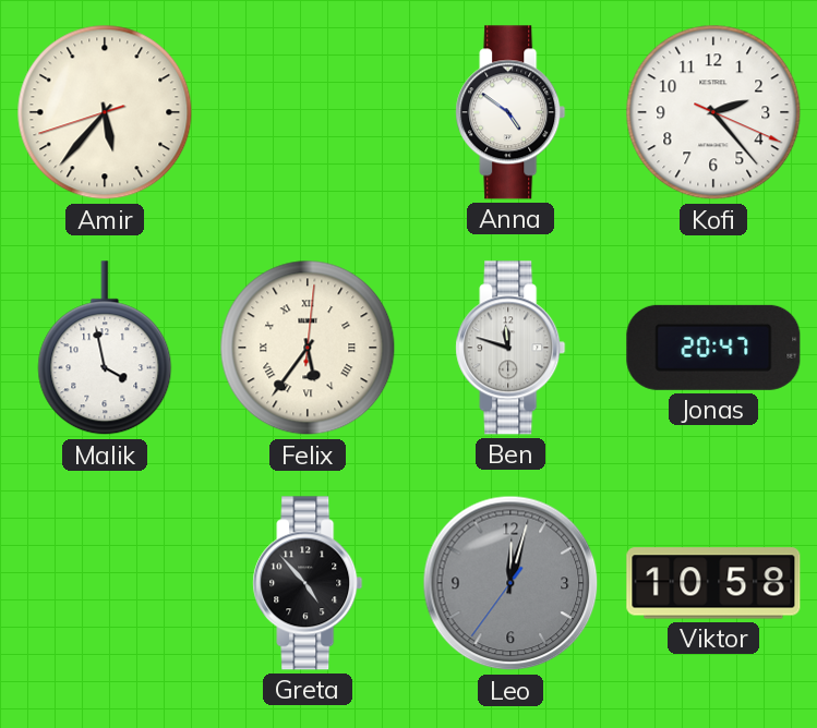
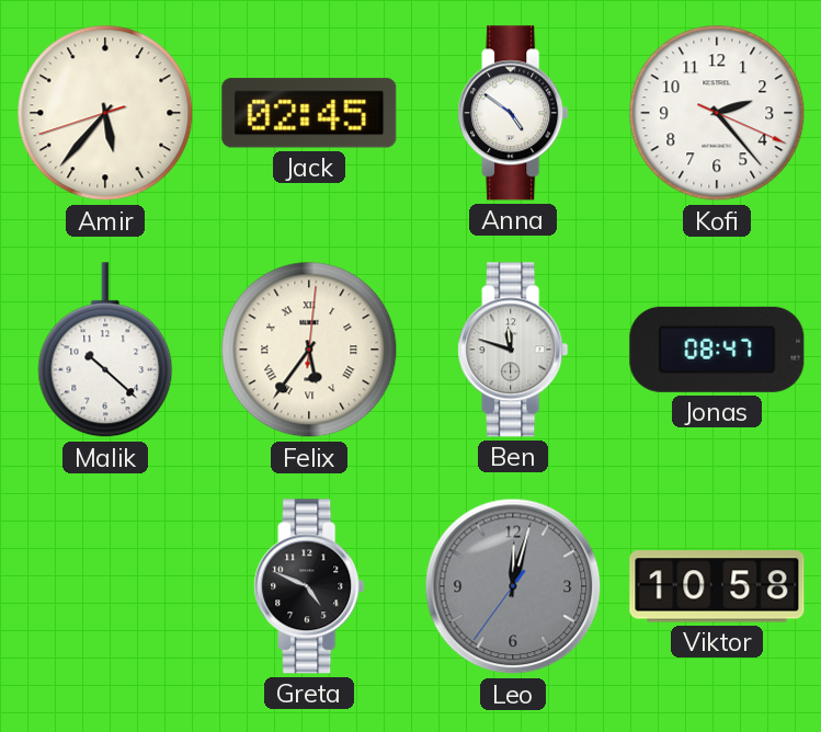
Jack: none -> 02:45
Malik: 3:58 -> 10:22
Jonas: 20:47 -> 08:47
Greta: 4:53 -> 4:49
